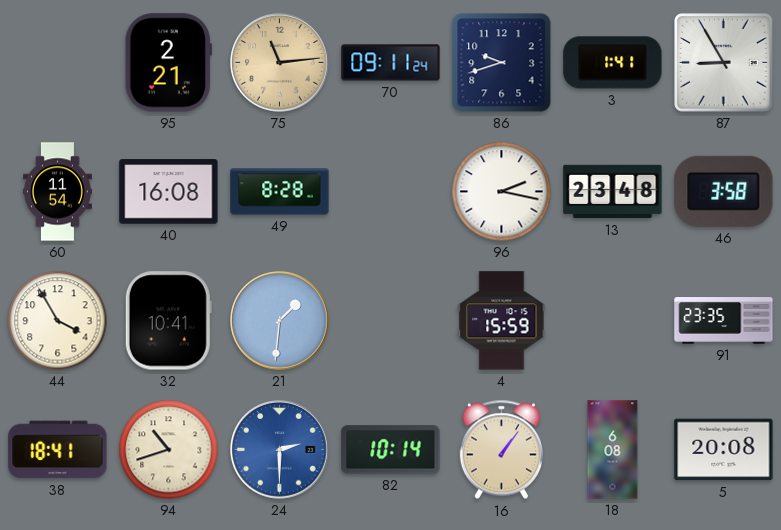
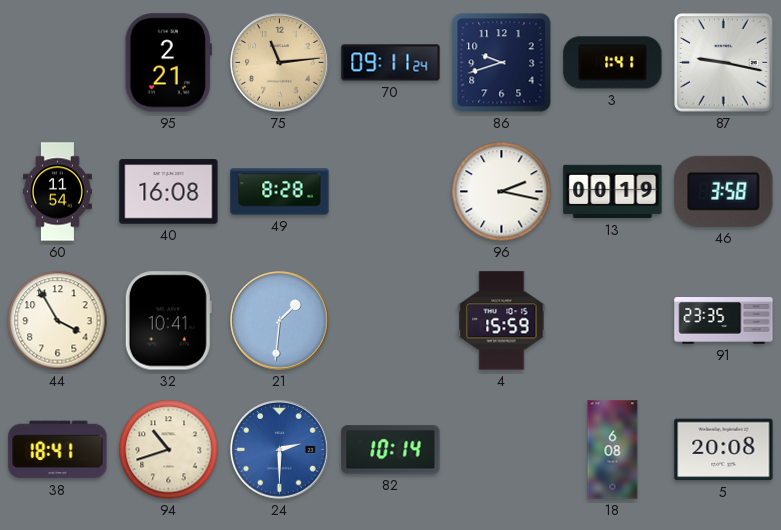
87: 8:55 -> 9:17
13: 23:48 -> 00:19
16: 1:06 -> none
